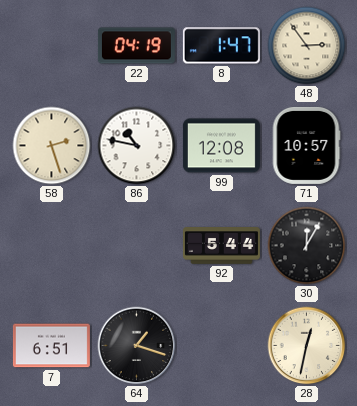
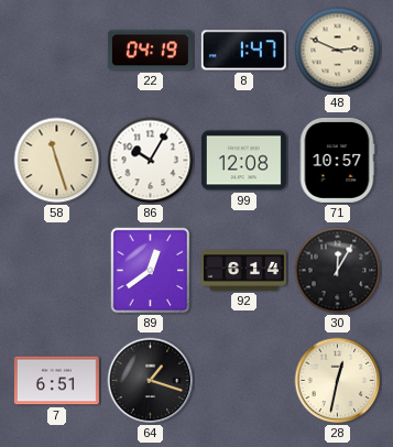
48: 2:54 -> 2:49
58: 2:27 -> 11:27
86: 10:47 -> 10:05
89: none -> 12:39
92: 5:44 -> 6:14
